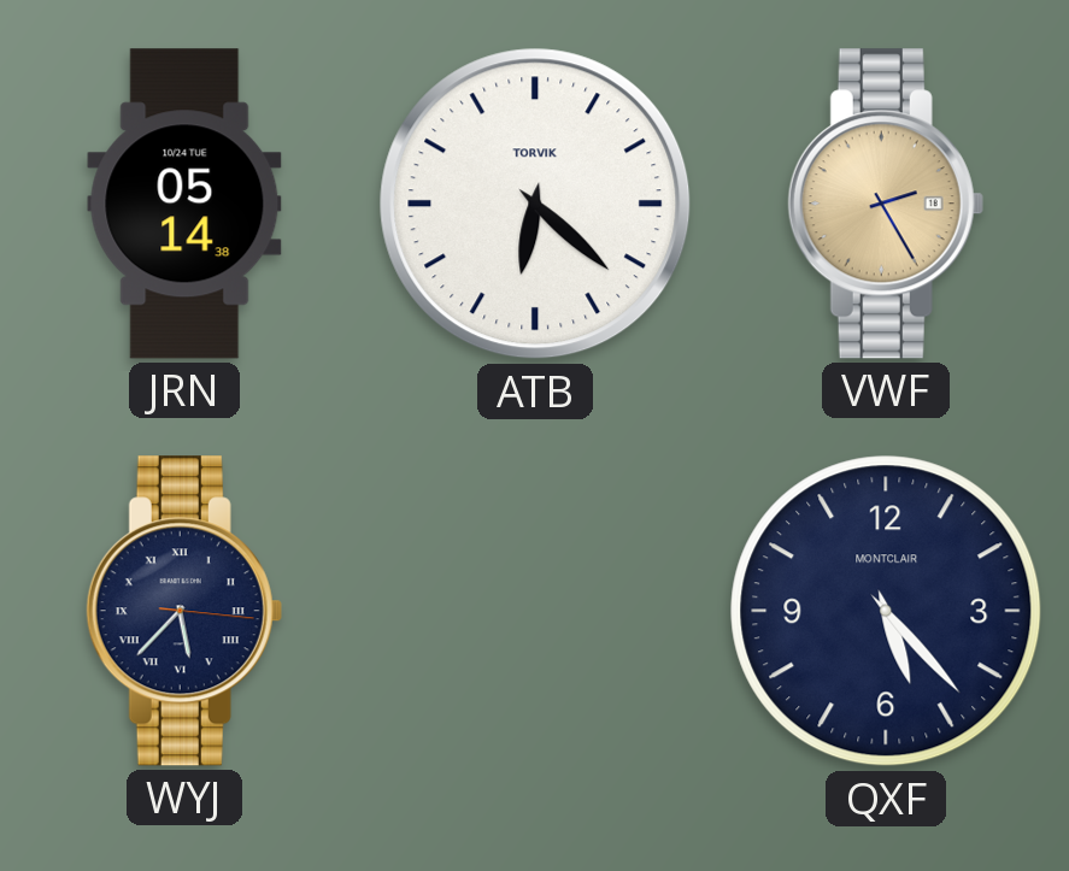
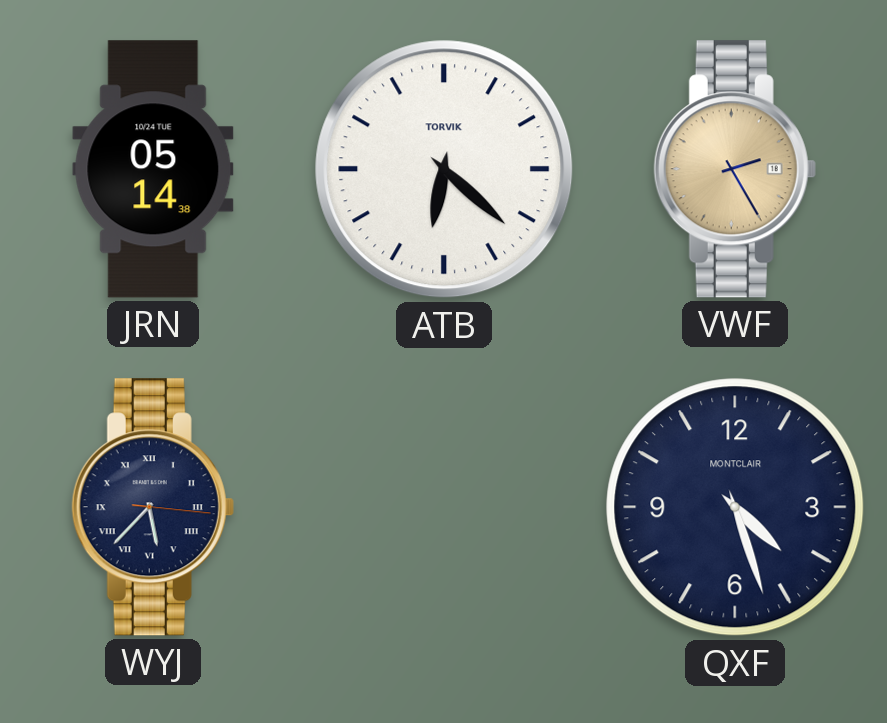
QXF: 5:23 -> 4:27
